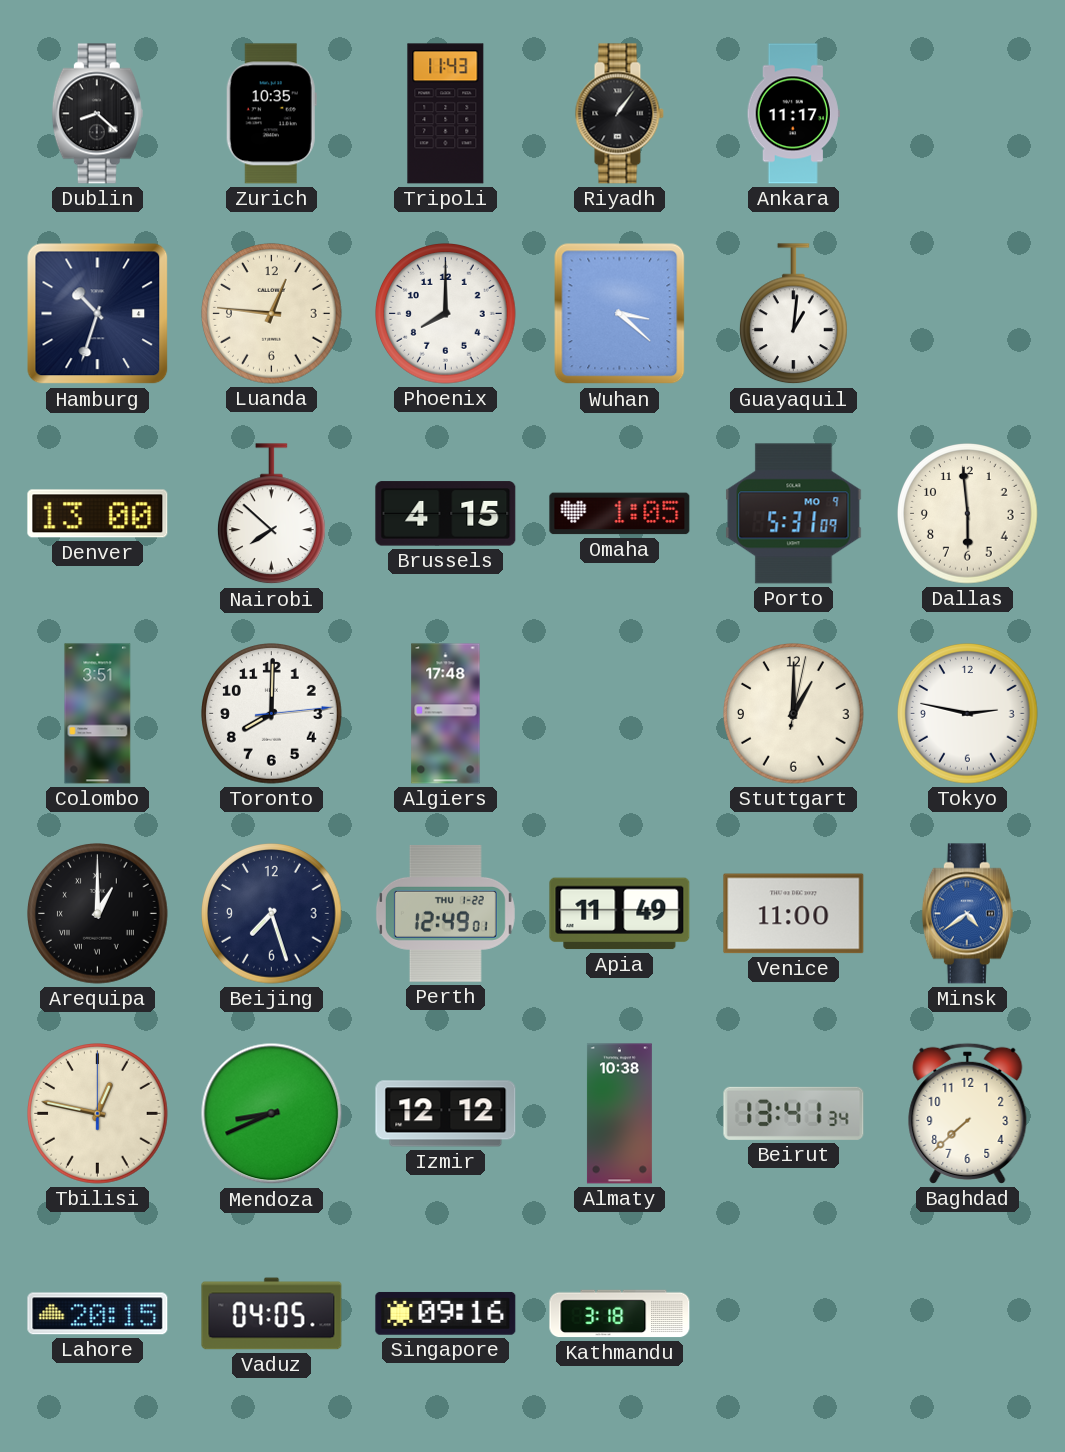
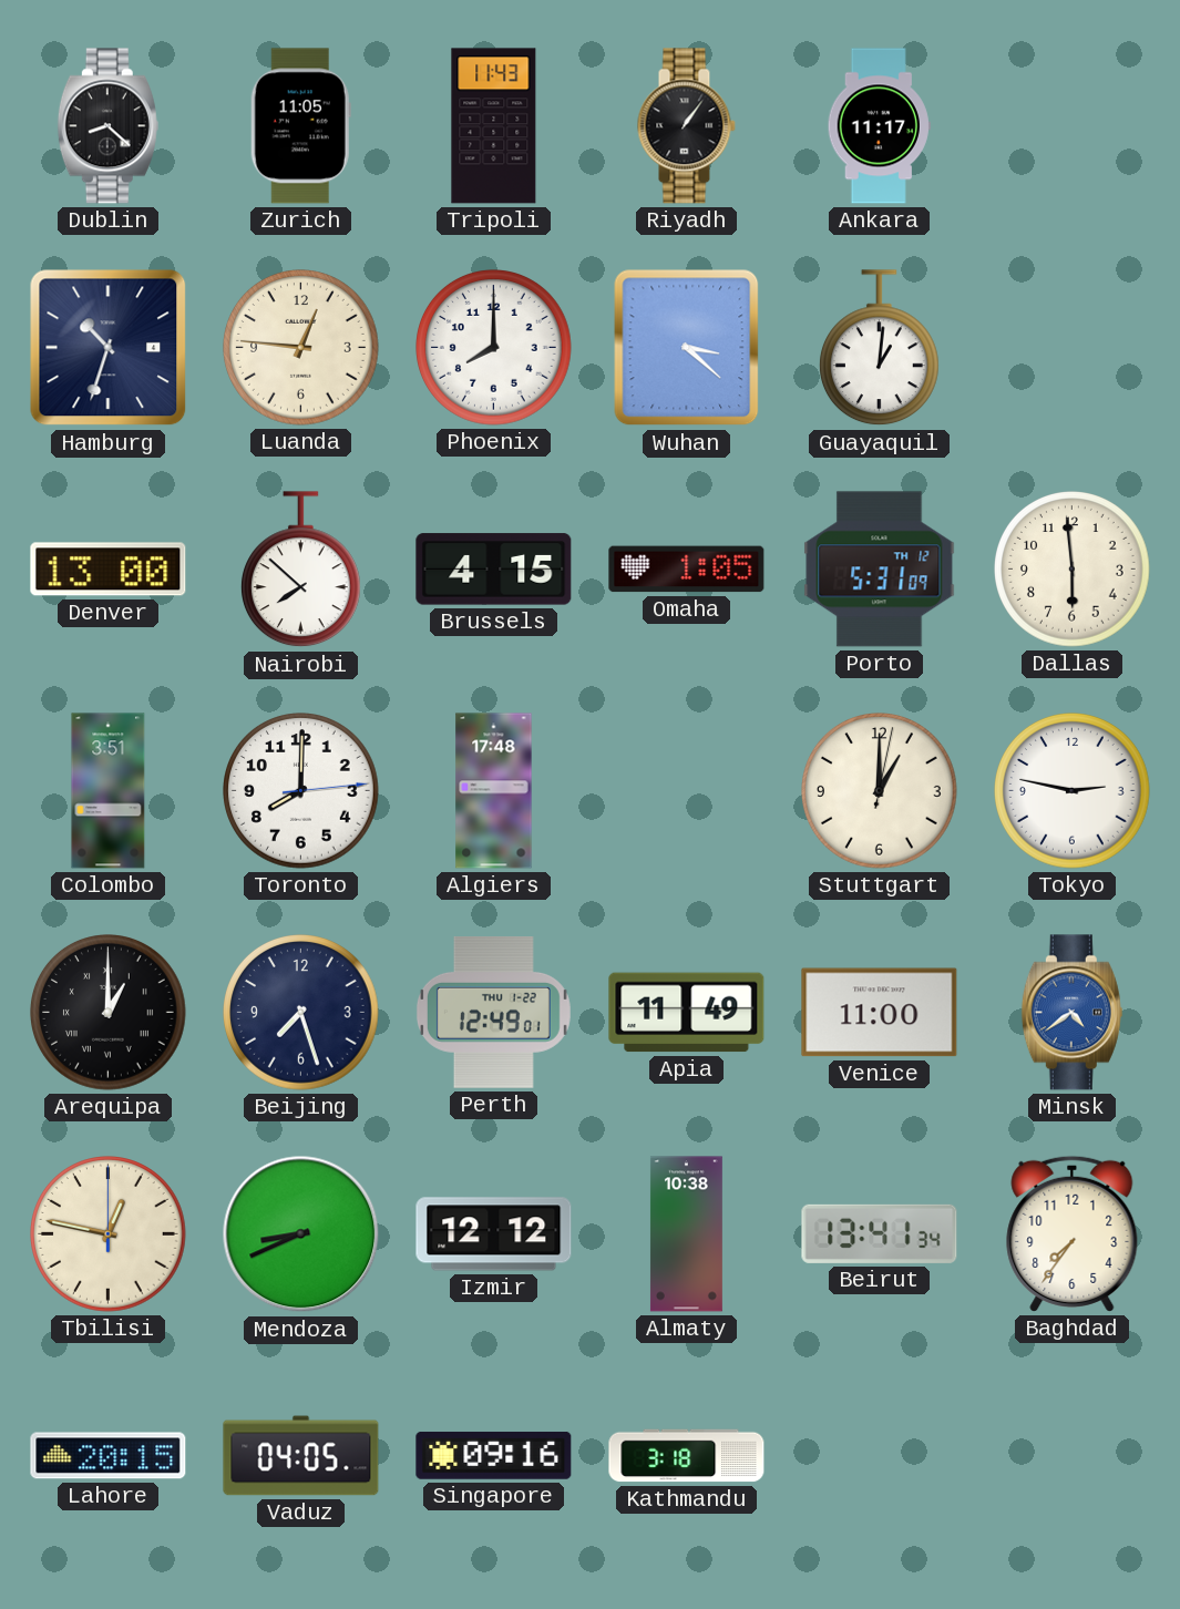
Zurich: 10:35 -> 11:05
Porto date: MO 9 -> TH 12
Baghdad: 7:38 -> 7:36
